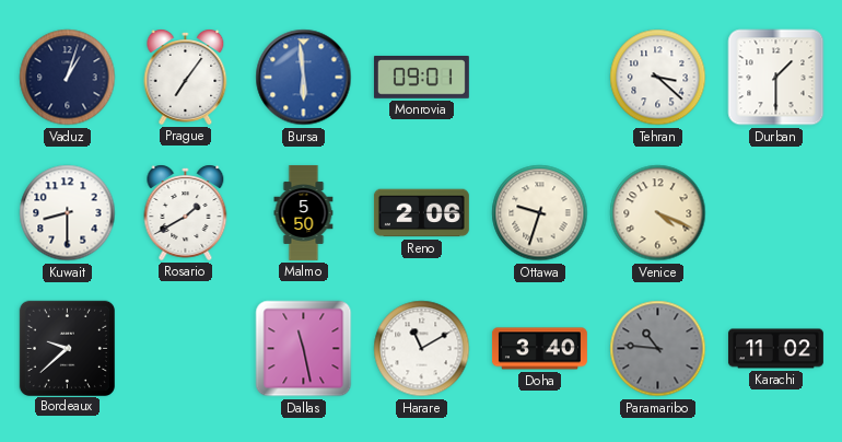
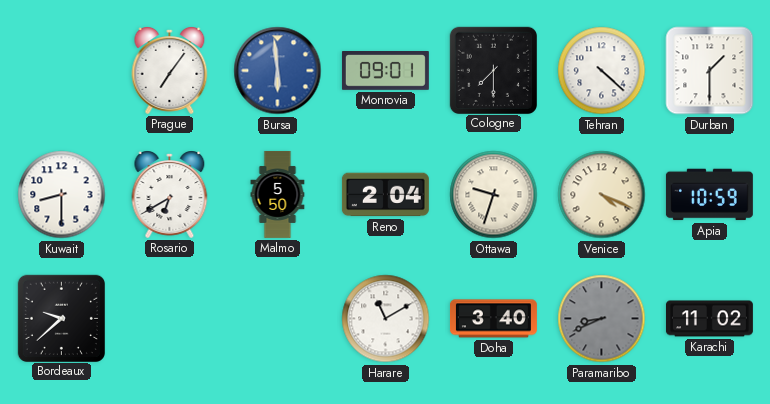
Vaduz: 1:03 -> none
Cologne: none -> 7:30
Tehran: 3:22 -> 4:22
Rosario: 1:40 -> 6:40
Reno: 2:06 -> 2:04
Apia: none -> 10:59
Dallas: 11:28 -> none
Paramaribo: 10:46 -> 8:41
